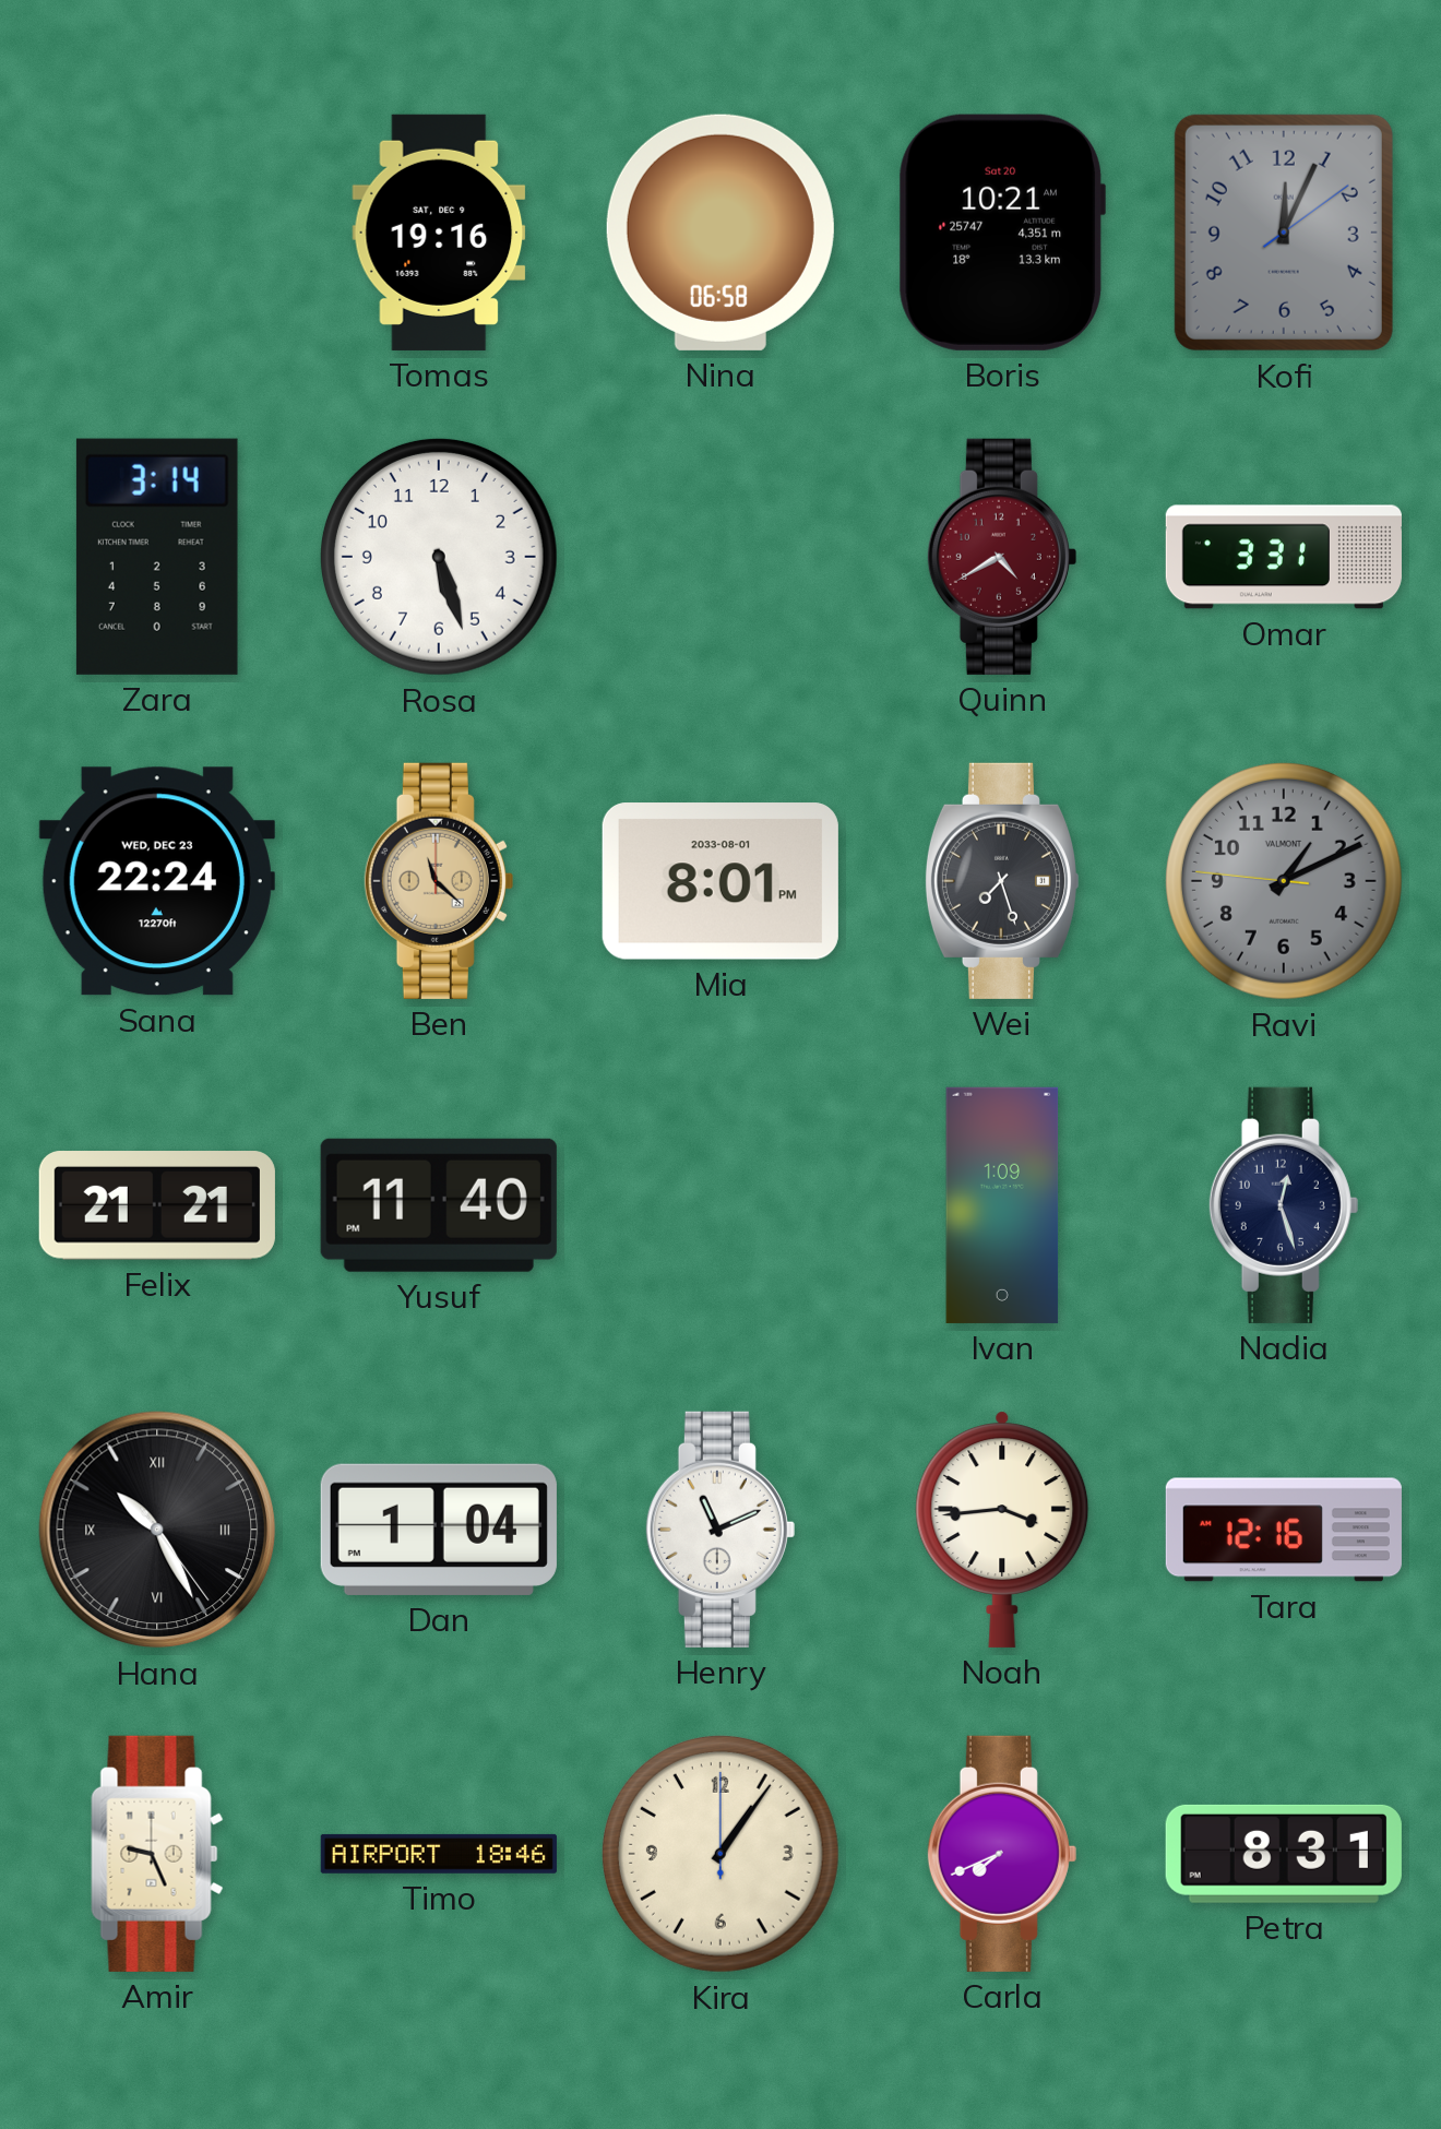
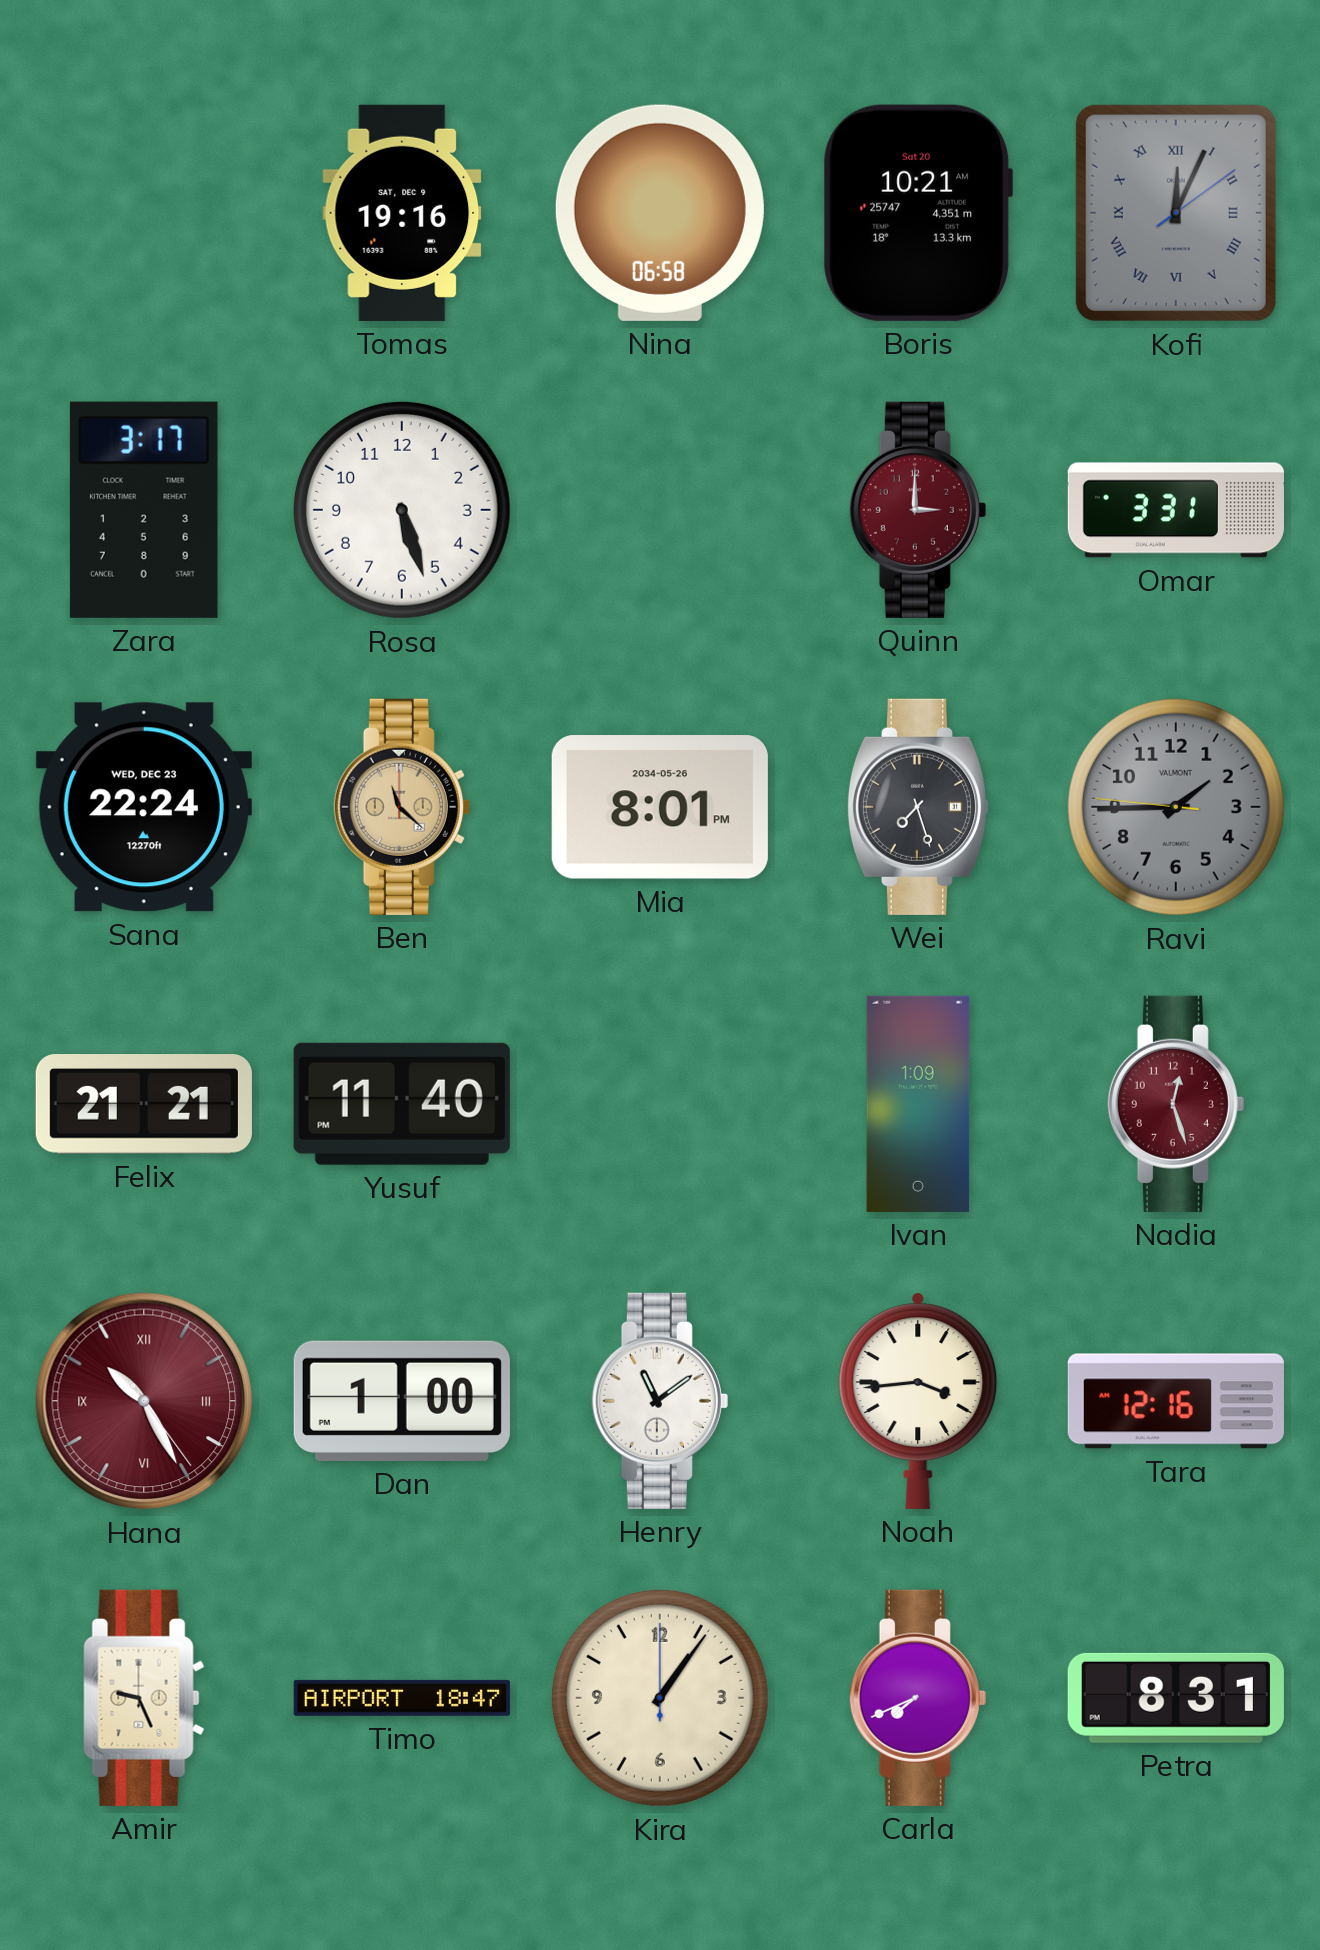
Kofi numerals: Arabic -> Roman
Zara: 3:14 -> 3:17
Quinn: 4:40 -> 3:00
Mia date: 2033-08-01 -> 2034-05-26
Ravi: 1:10 -> 1:44
Nadia dial: navy -> burgundy
Hana dial: black -> burgundy
Dan: 1:04 -> 1:00
Henry: 11:11 -> 11:09
Timo: 18:46 -> 18:47
